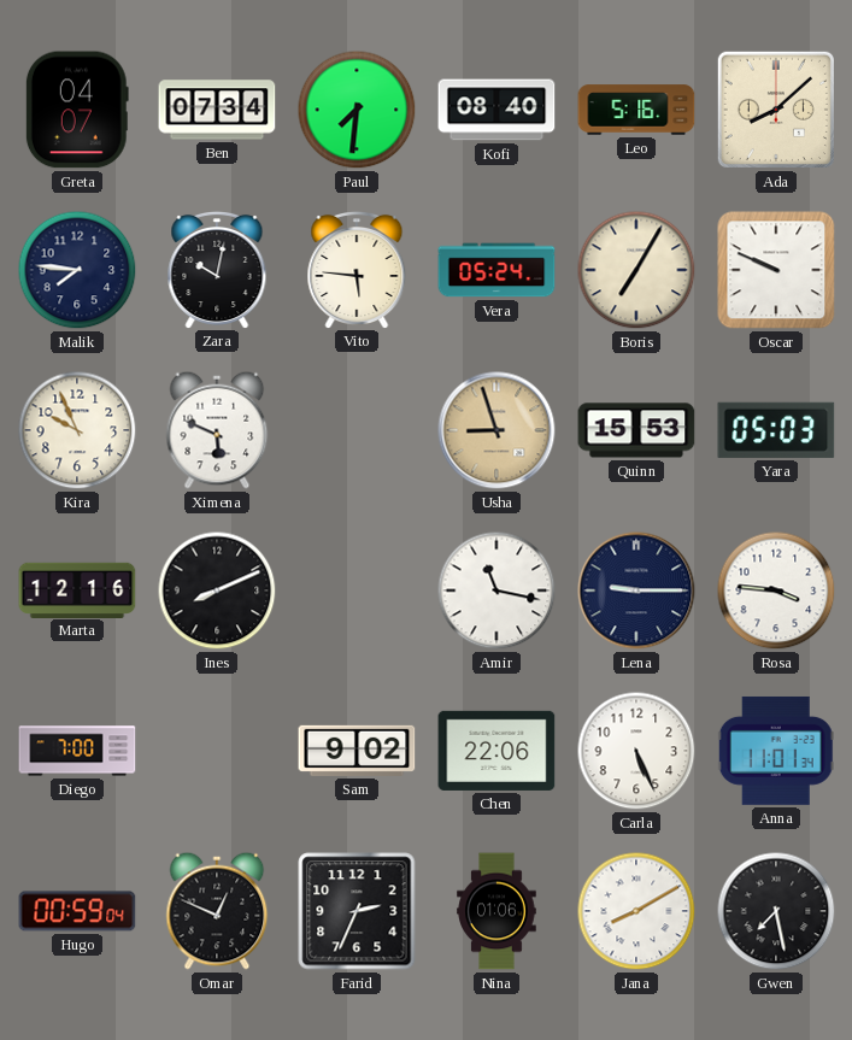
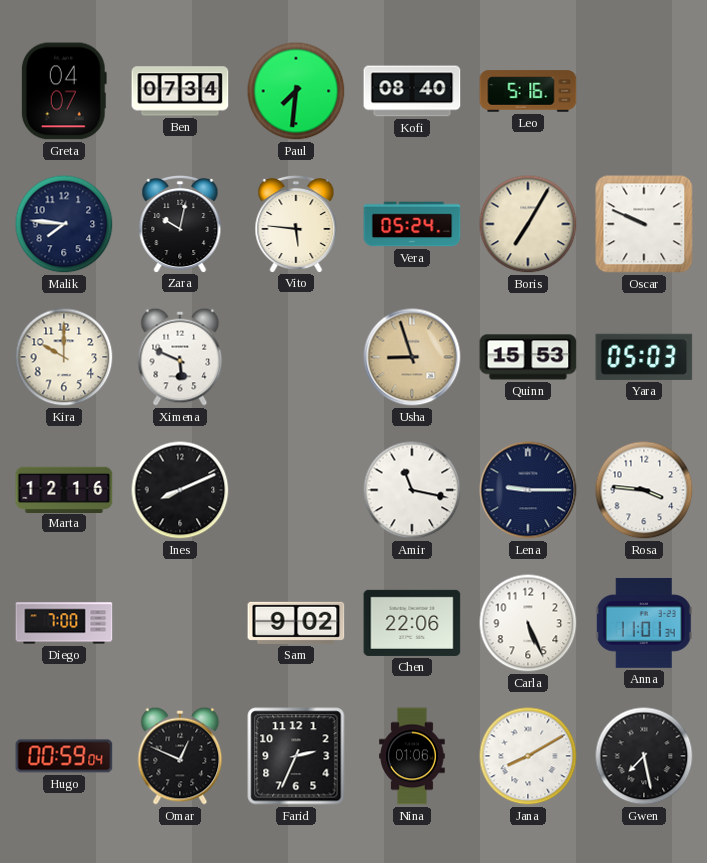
Ada: 8:08 -> none
Kira: 9:56 -> 10:00
